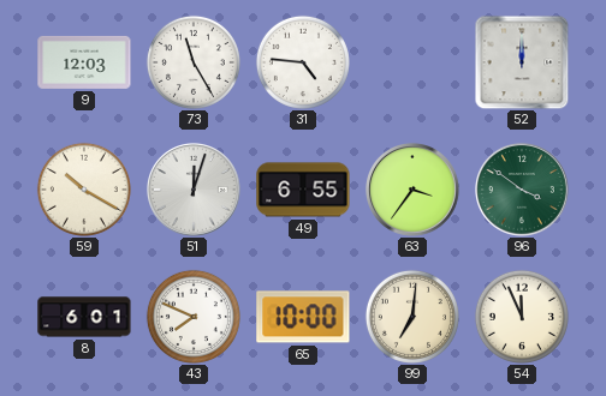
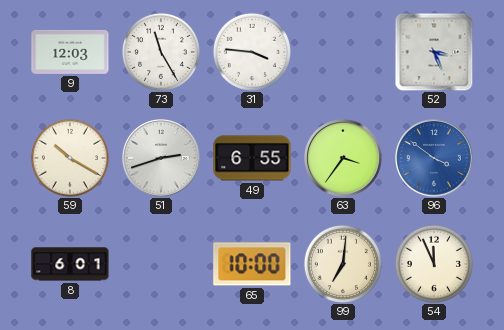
31: 4:46 -> 3:46
52: 12:00 -> 3:26
51: 12:03 -> 2:42
96 dial: green -> blue
43: 7:49 -> none
